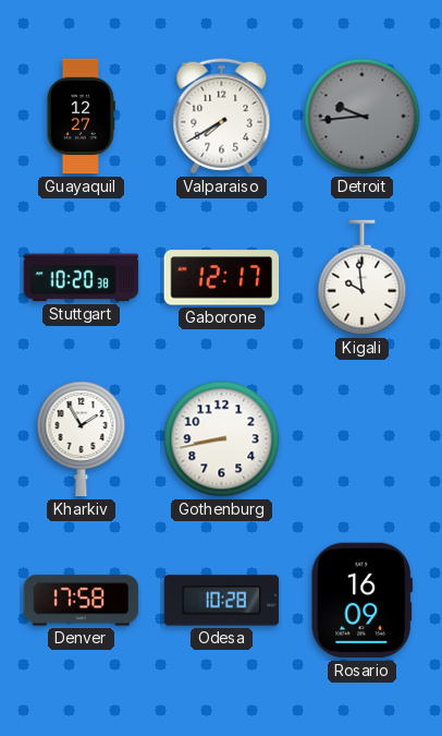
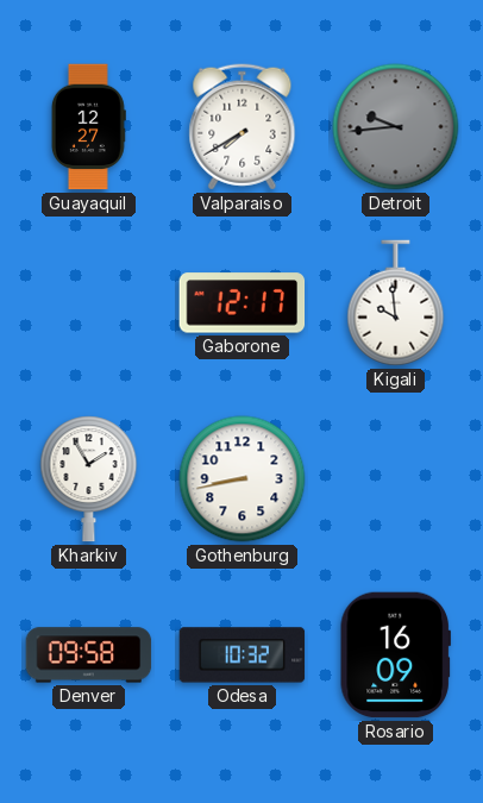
Stuttgart: 10:20 -> none
Denver: 17:58 -> 09:58
Odesa: 10:28 -> 10:32
